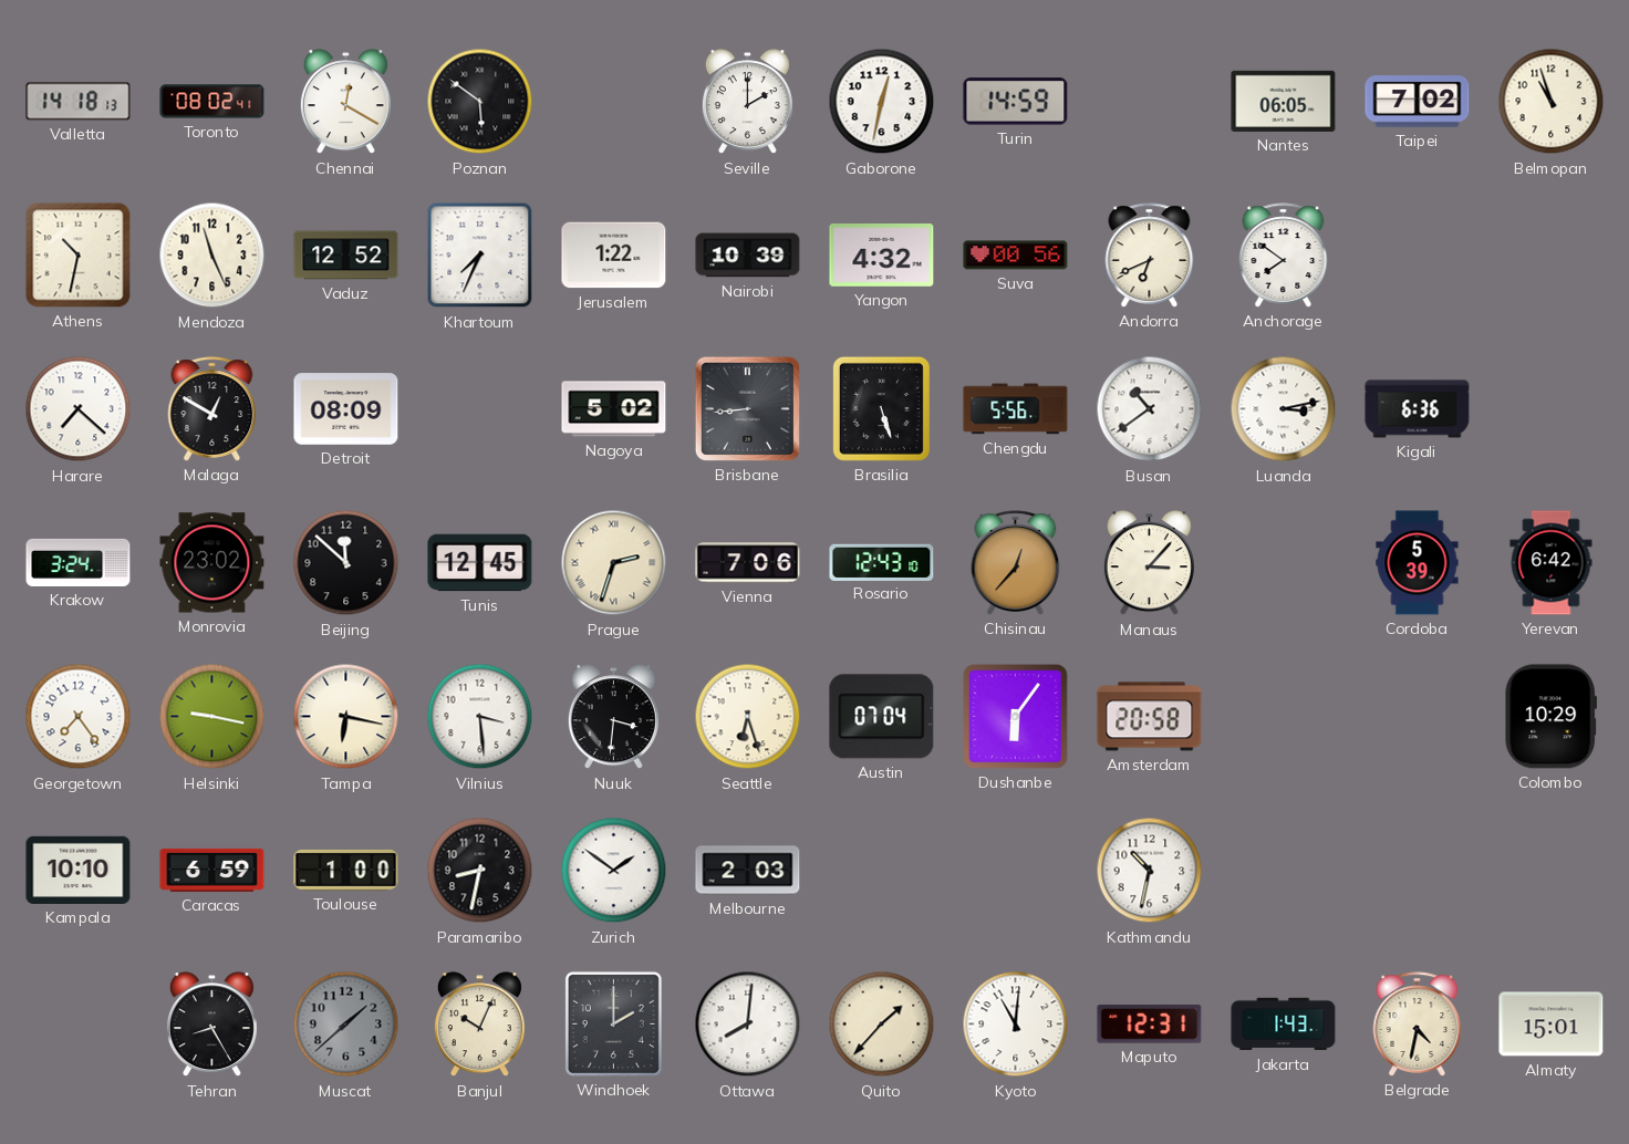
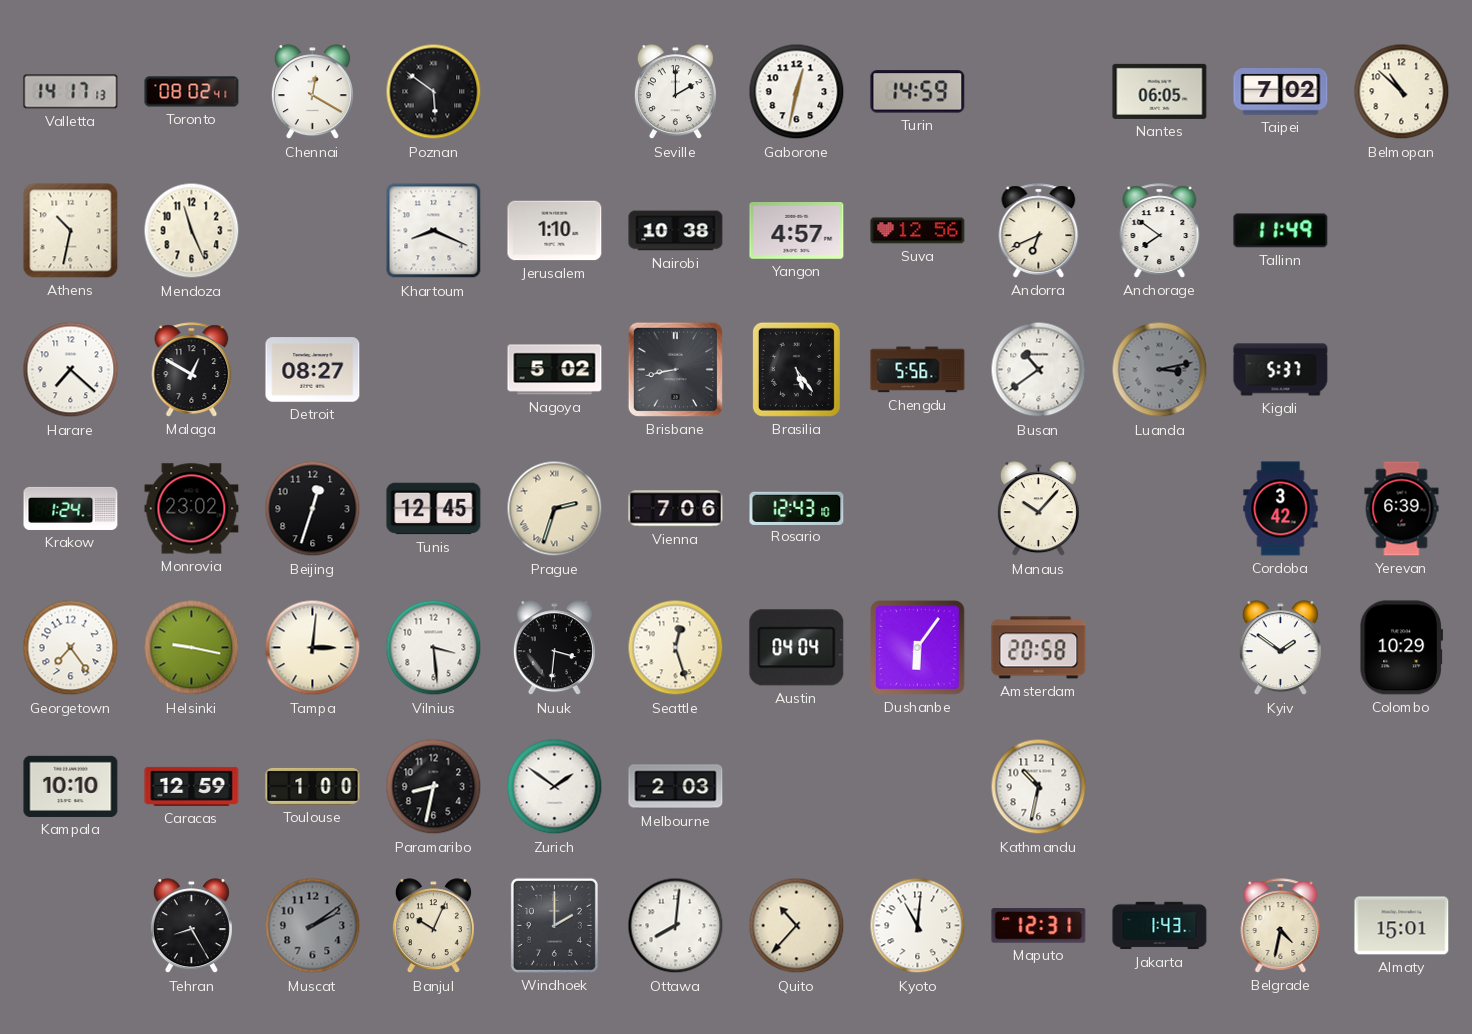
Valletta: 14:18 -> 14:17
Belmopan: 10:57 -> 10:52
Vaduz: 12:52 -> none
Khartoum: 7:34 -> 8:19
Jerusalem: 1:22 -> 1:10
Nairobi: 10:39 -> 10:38
Yangon: 4:32 -> 4:57
Suva: 00:56 -> 12:56
Tallinn: none -> 11:49
Detroit: 08:09 -> 08:27
Brisbane: 8:44 -> 8:43
Brasilia: 5:27 -> 5:24
Luanda dial: white -> grey
Kigali: 6:36 -> 5:37
Krakow: 3:24 -> 1:24
Beijing: 11:52 -> 12:33
Chisinau: 12:37 -> none
Manaus: 3:07 -> 10:07
Cordoba: 5:39 -> 3:42
Yerevan: 6:42 -> 6:39
Tampa: 6:17 -> 3:01
Seattle: 6:27 -> 12:27
Austin: 07:04 -> 04:04
Kyiv: none -> 1:51
Caracas: 6:59 -> 12:59
Muscat: 1:38 -> 2:09
Quito: 1:37 -> 10:37
